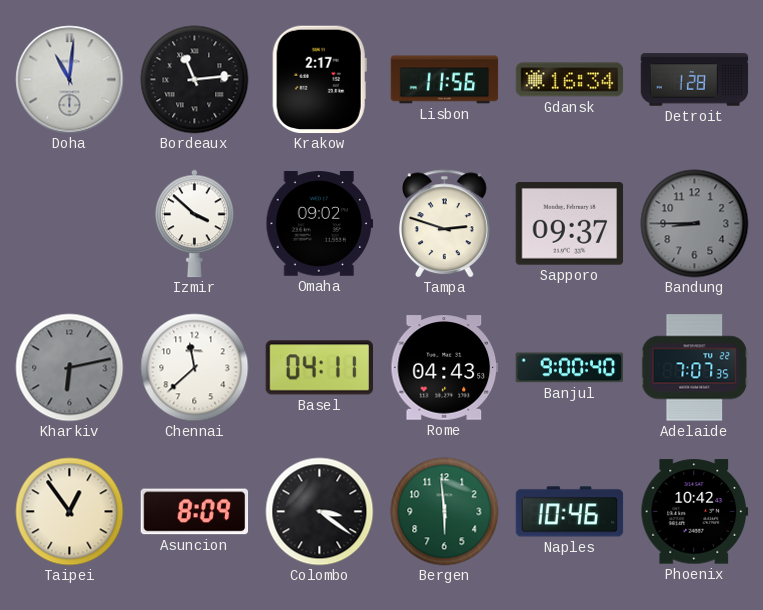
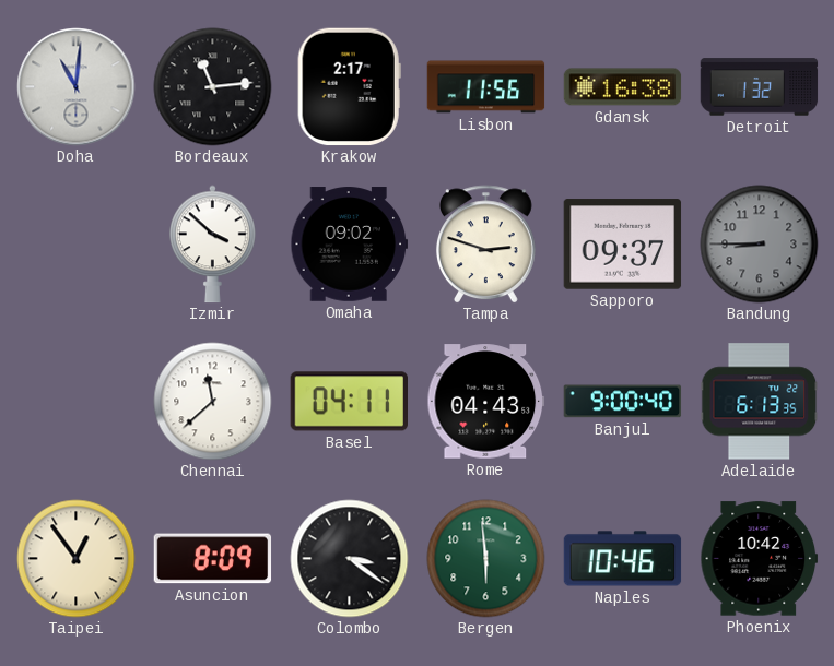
Gdansk: 16:34 -> 16:38
Detroit: 1:28 -> 1:32
Kharkiv: 6:13 -> none
Adelaide: 7:07 -> 6:13
